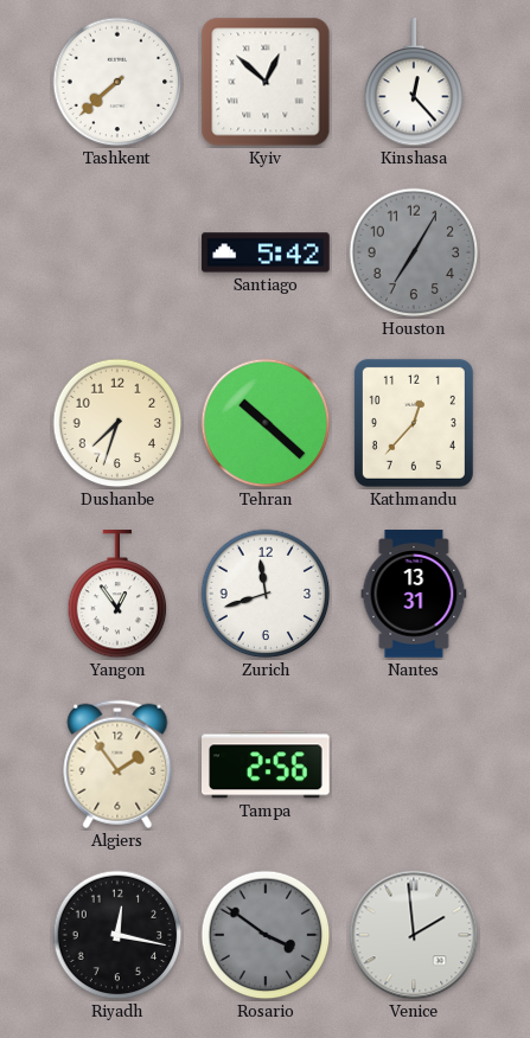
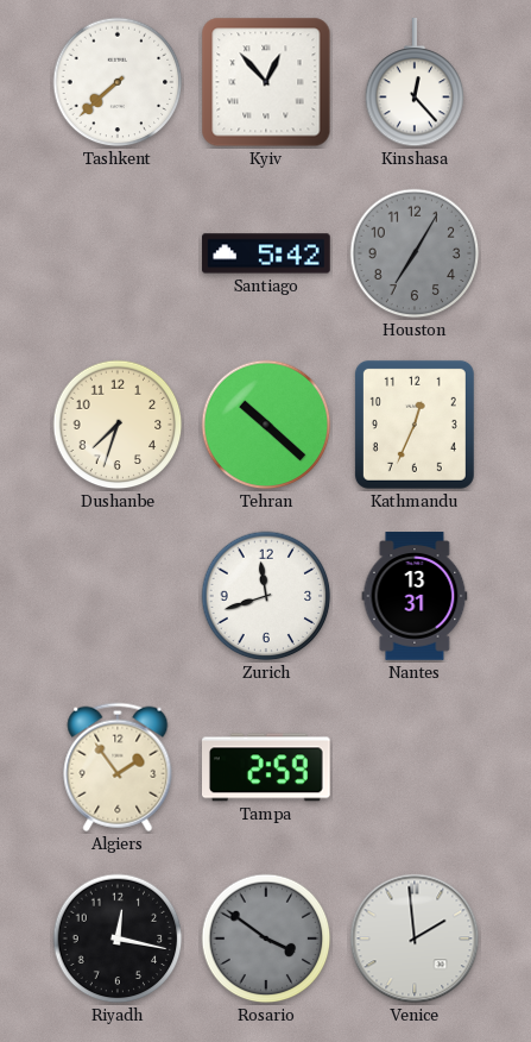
Kyiv: 12:52 -> 12:53
Kathmandu: 12:37 -> 12:34
Yangon: 12:54 -> none
Tampa: 2:56 -> 2:59
